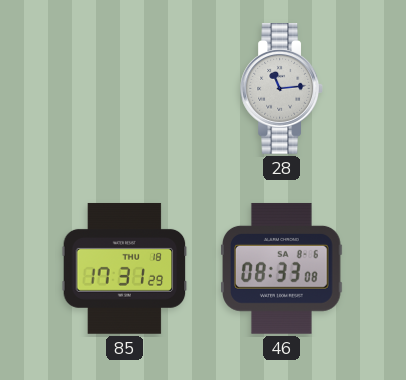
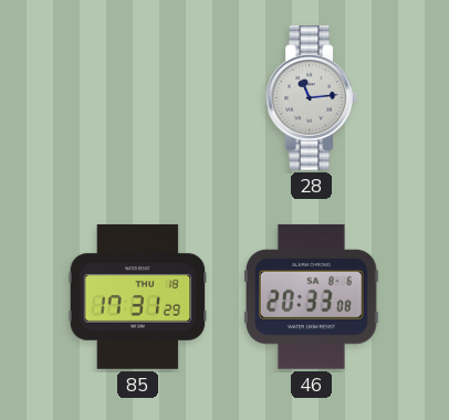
46: 08:33 -> 20:33
